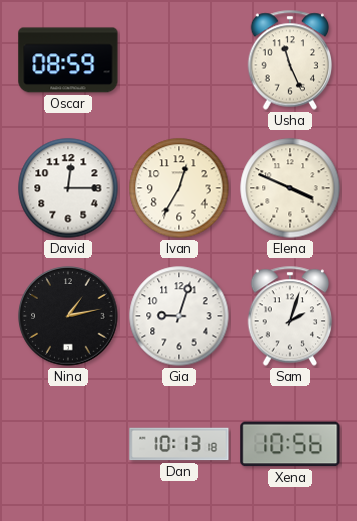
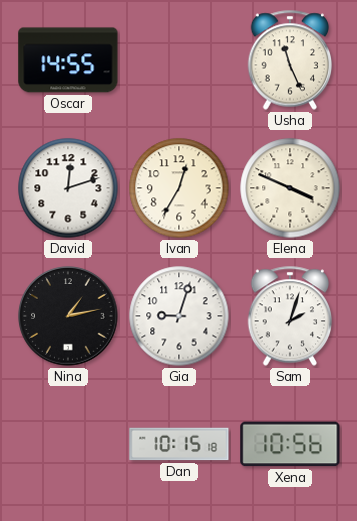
Oscar: 08:59 -> 14:55
David: 12:15 -> 12:12
Dan: 10:13 -> 10:15
